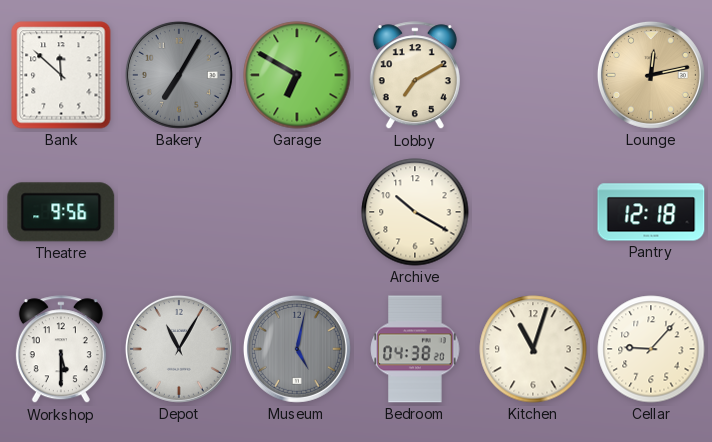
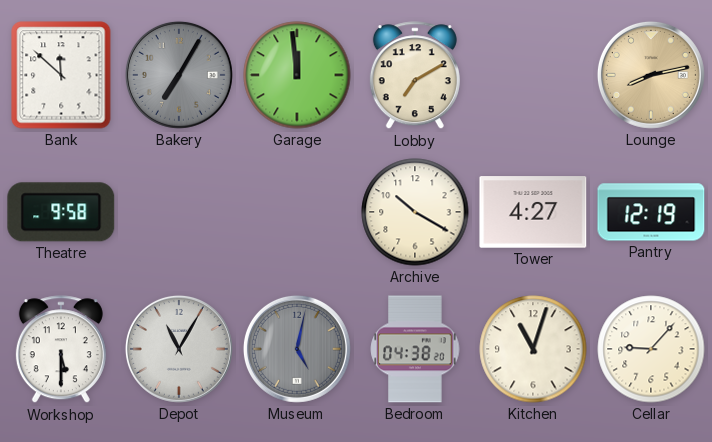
Garage: 6:50 -> 11:59
Lounge: 12:13 -> 8:13
Theatre: 9:56 -> 9:58
Tower: none -> 4:27
Pantry: 12:18 -> 12:19
